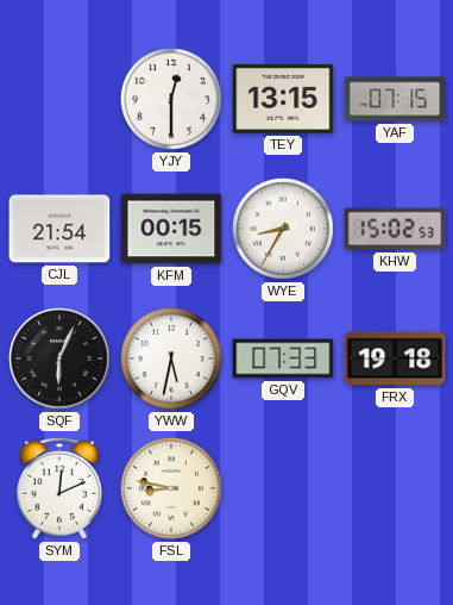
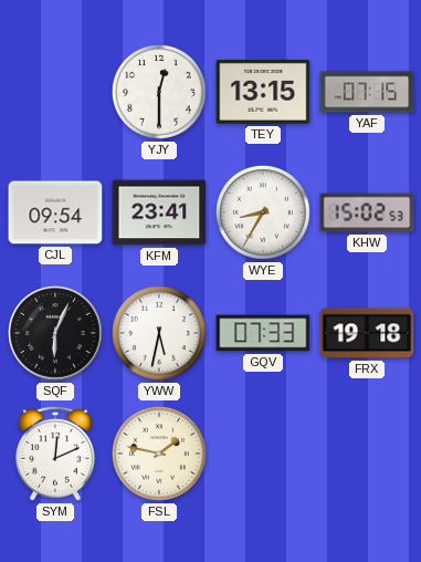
CJL: 21:54 -> 09:54
KFM: 00:15 -> 23:41
FSL: 8:47 -> 1:47
